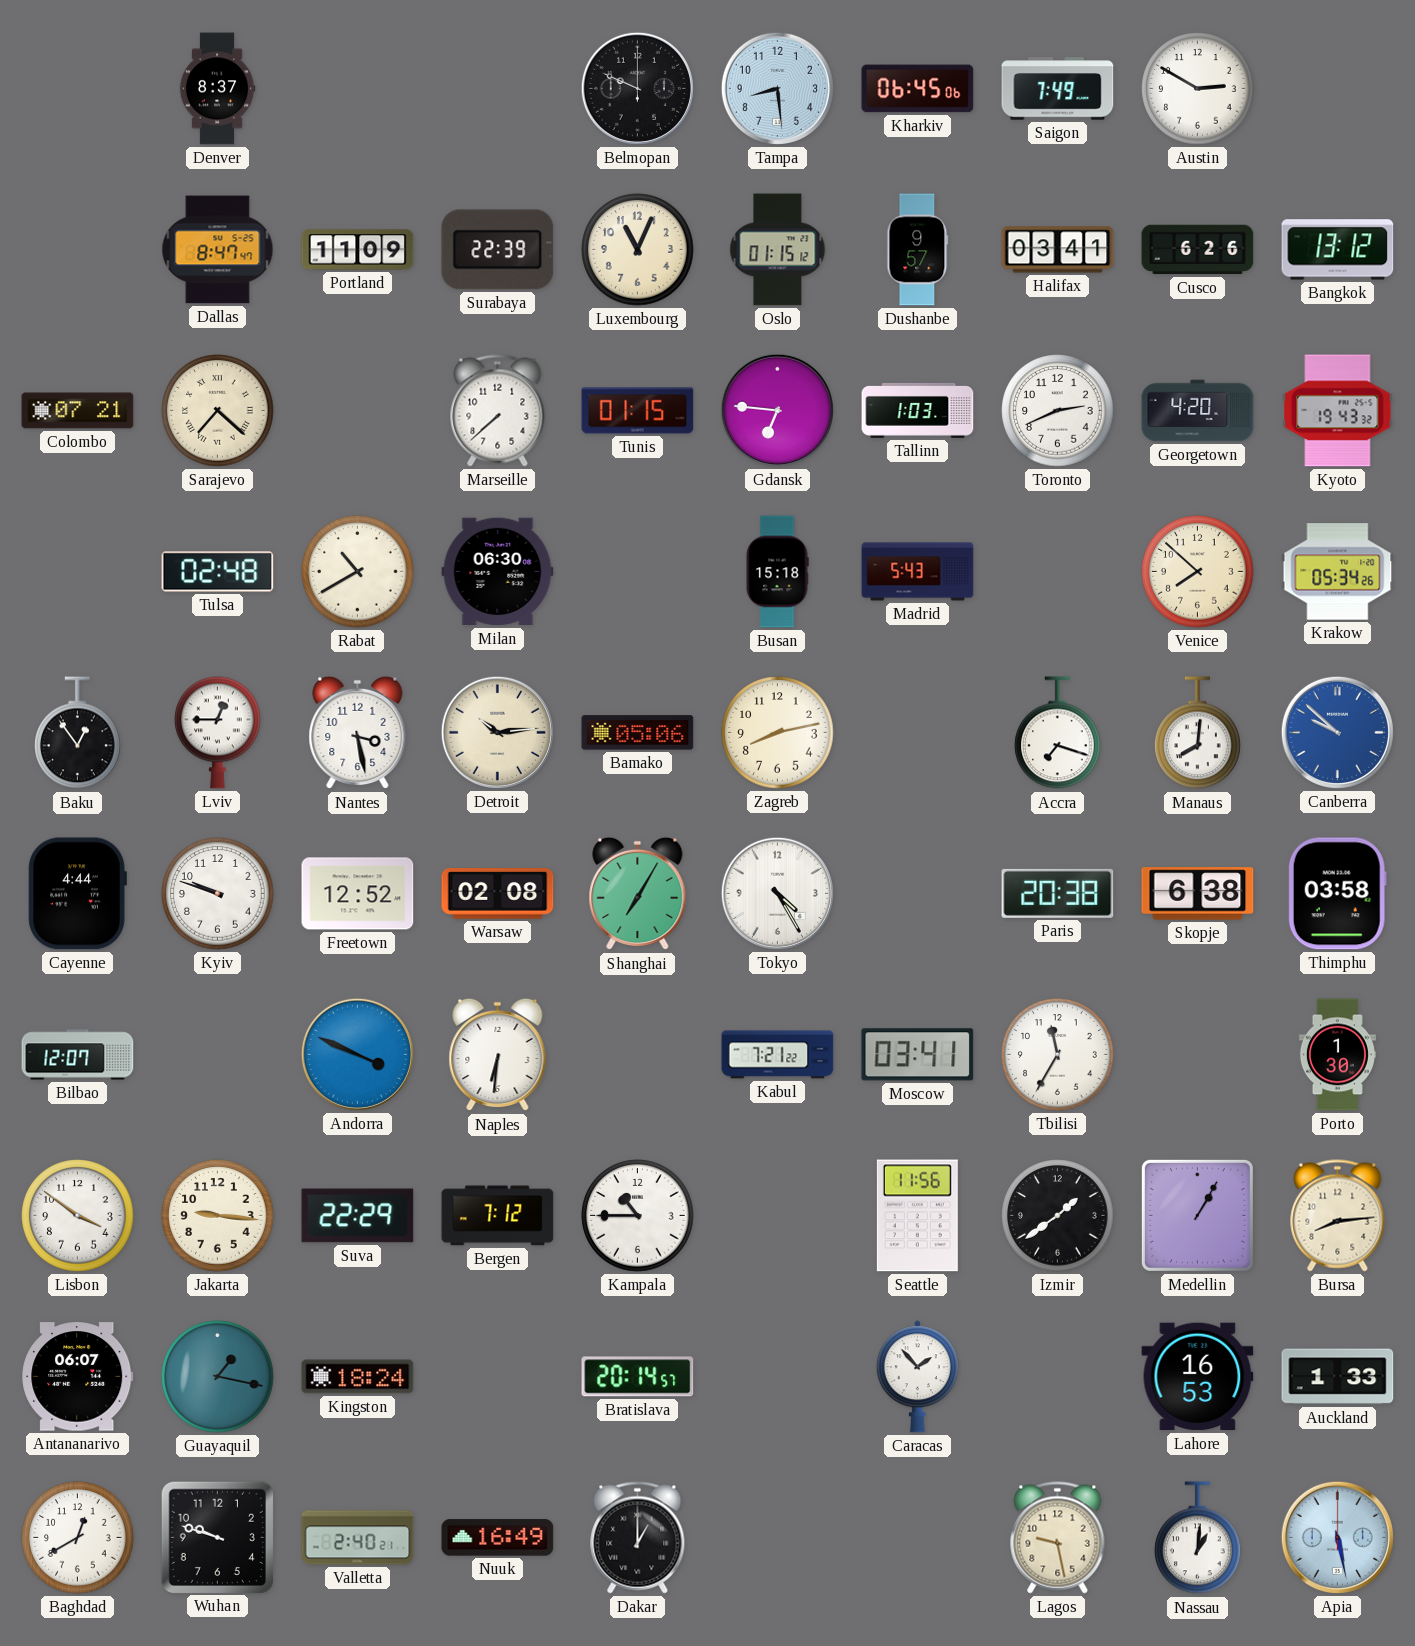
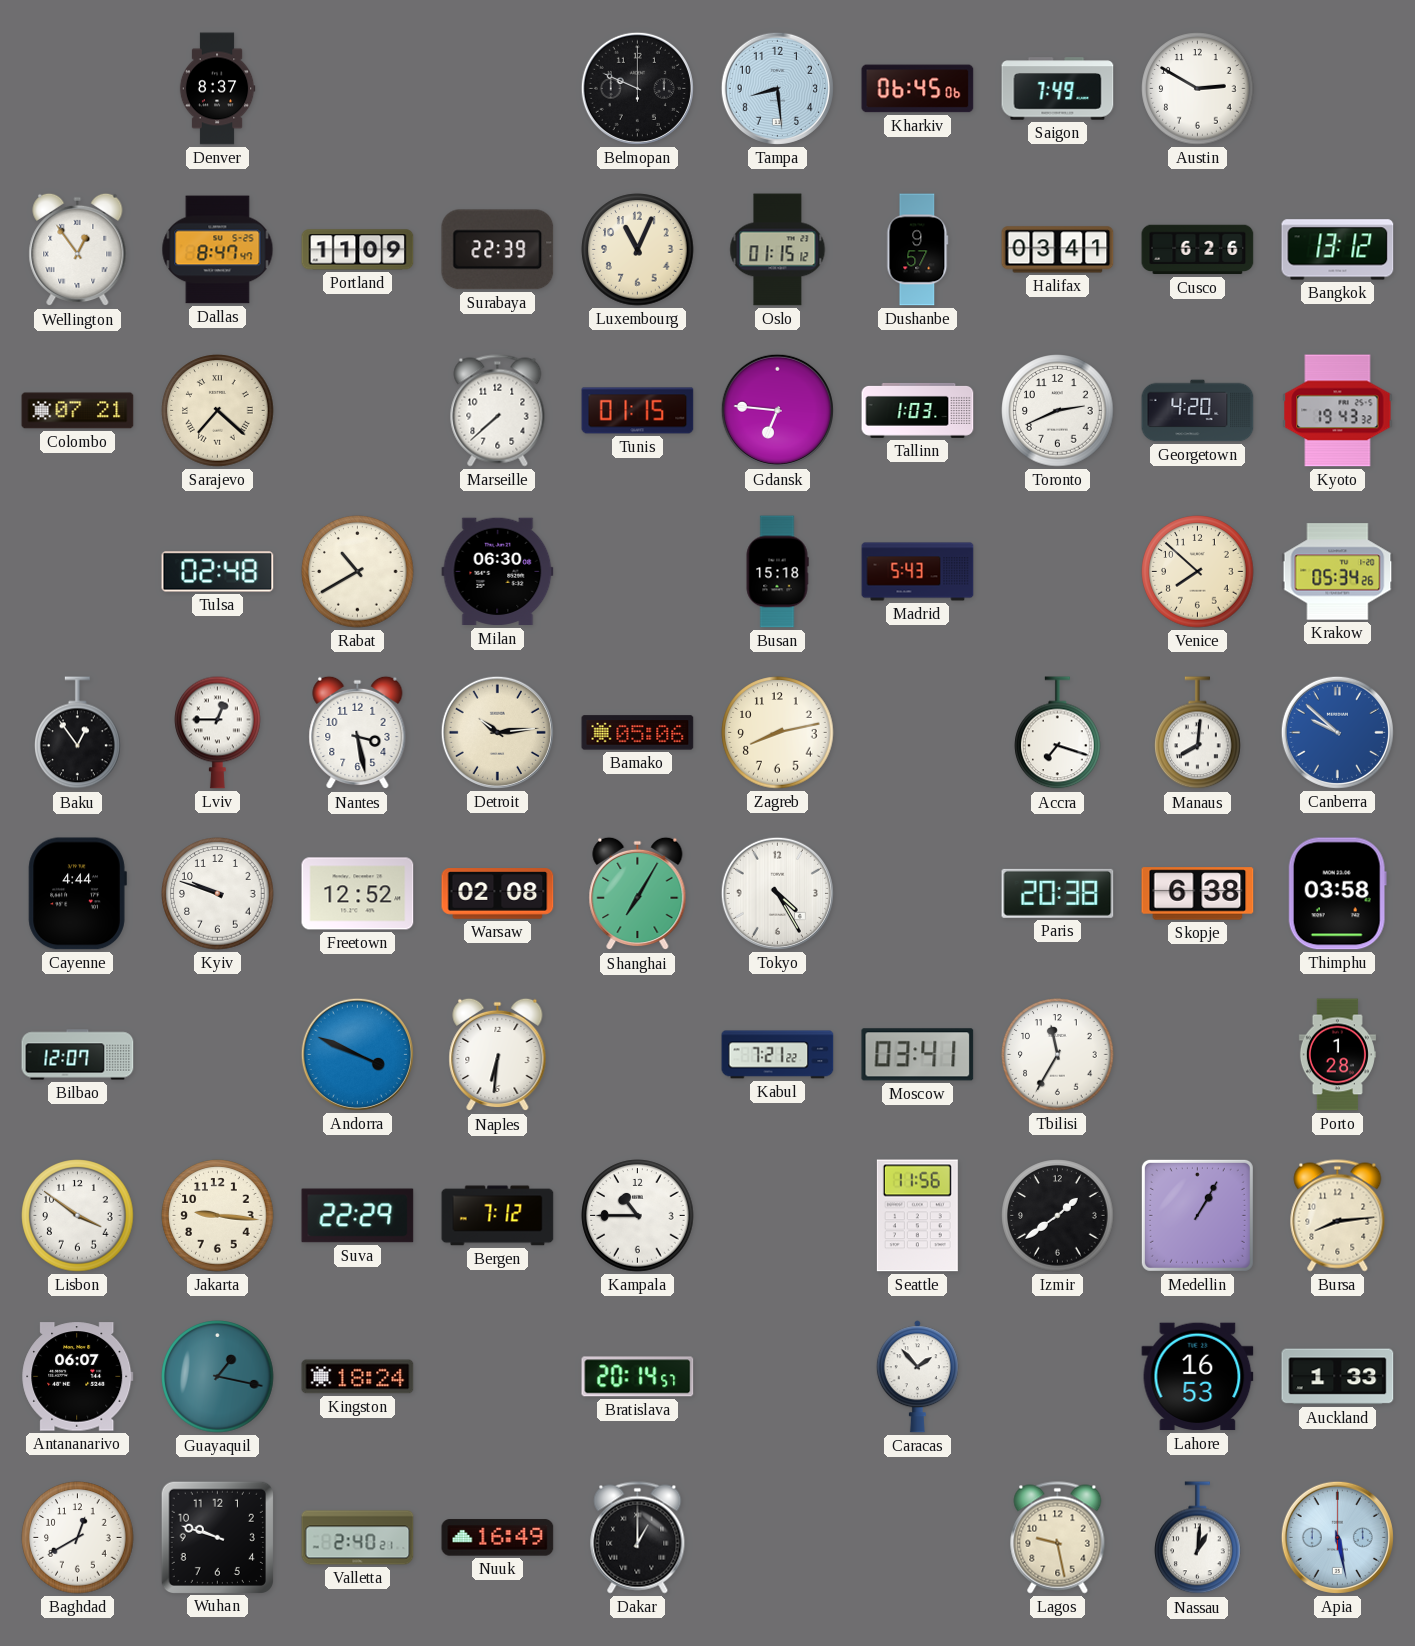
Wellington: none -> 12:54
Porto: 1:30 -> 1:28
